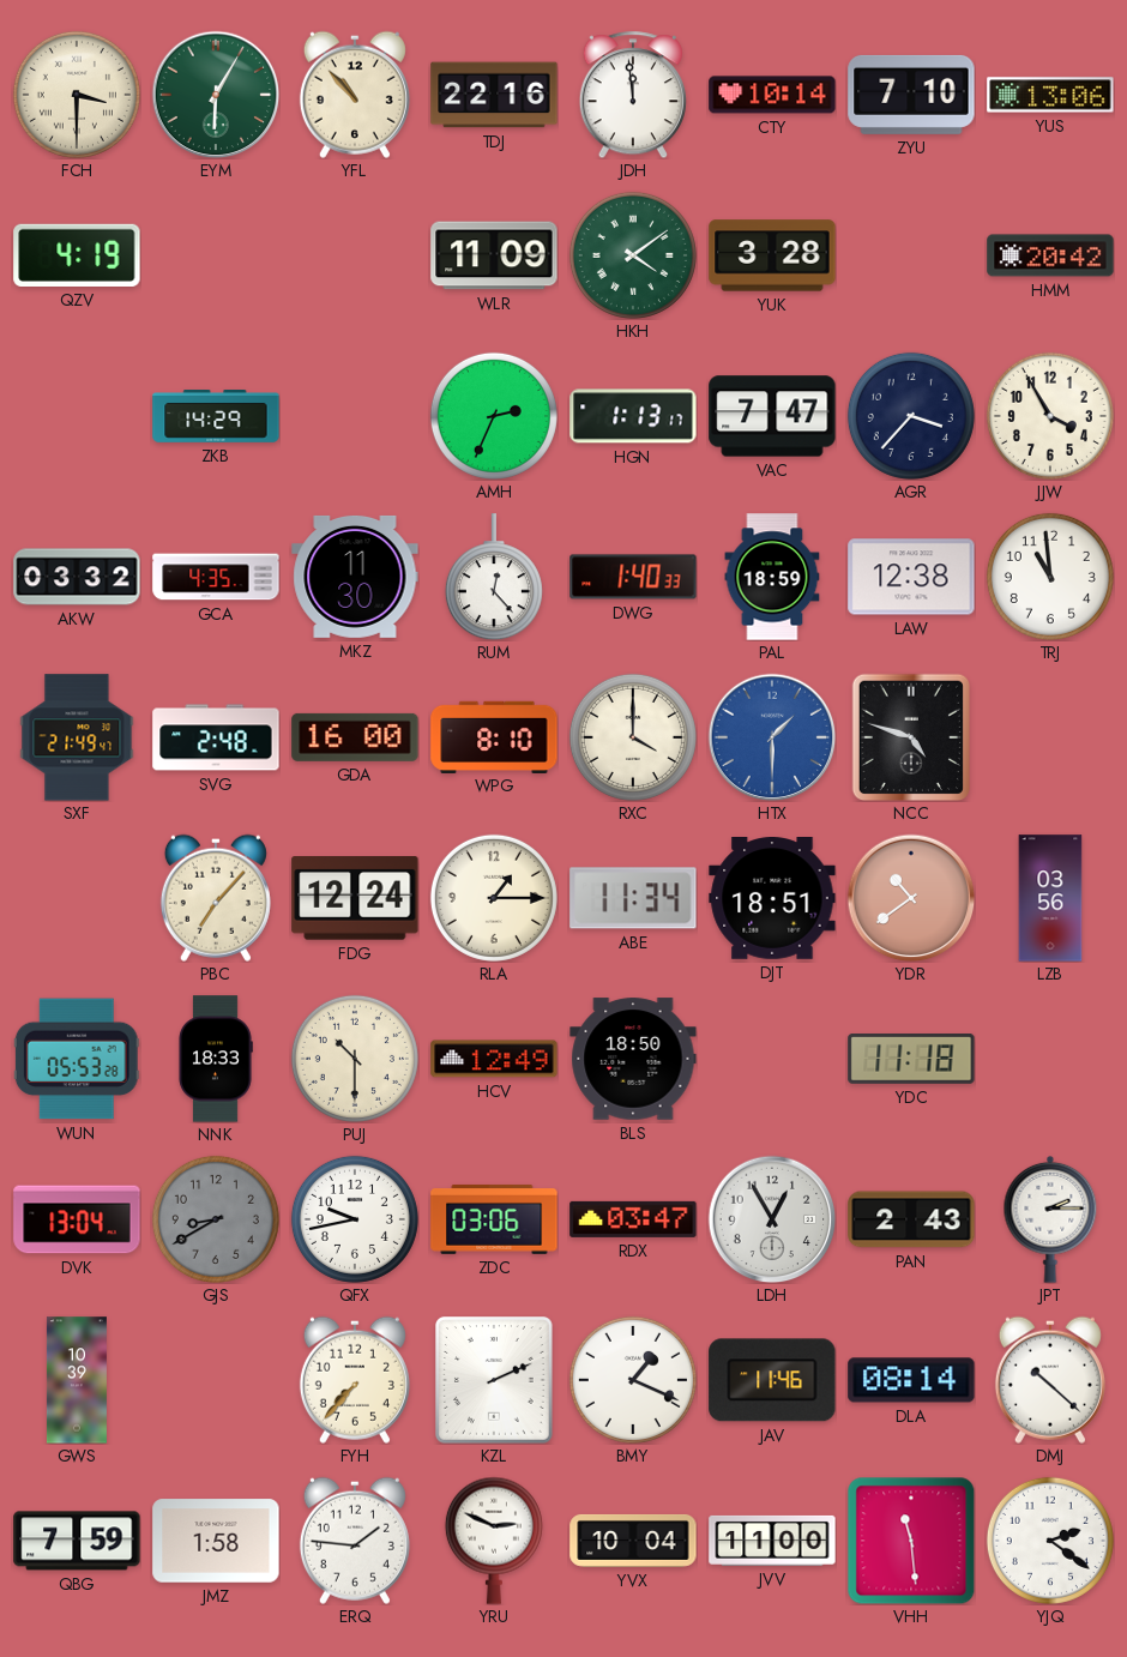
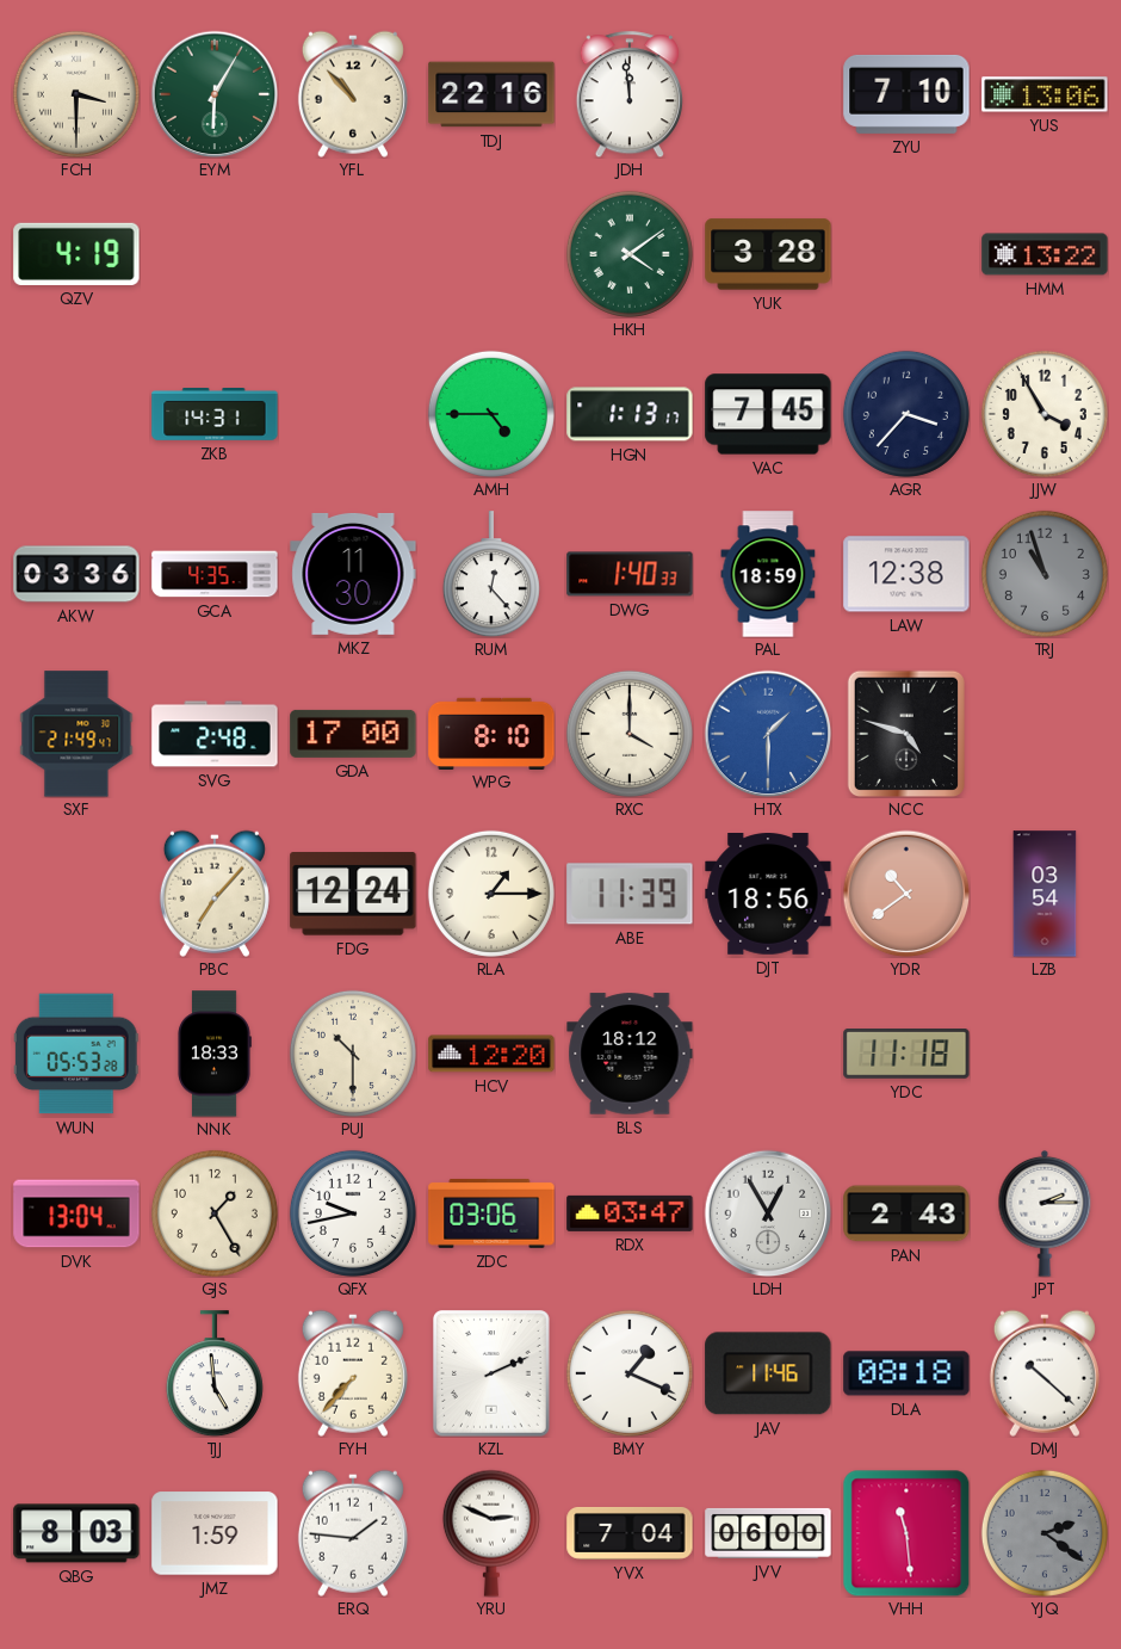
CTY: 10:14 -> none
WLR: 11:09 -> none
HMM: 20:42 -> 13:22
ZKB: 14:29 -> 14:31
AMH: 2:34 -> 4:45
VAC: 7:47 -> 7:45
AKW: 03:32 -> 03:36
TRJ: 10:59 -> 10:57
TRJ dial: white -> grey
GDA: 16:00 -> 17:00
ABE: 11:34 -> 11:39
DJT: 18:51 -> 18:56
LZB: 03:56 -> 03:54
HCV: 12:49 -> 12:20
BLS: 18:50 -> 18:12
GJS: 8:40 -> 1:25
GJS dial: grey -> cream
GWS: 10:39 -> none
TJJ: none -> 4:59
DLA: 08:14 -> 08:18
QBG: 7:59 -> 8:03
JMZ: 1:58 -> 1:59
YVX: 10:04 -> 7:04
JVV: 11:00 -> 06:00
YJQ dial: white -> grey
